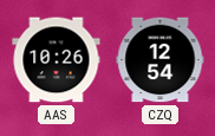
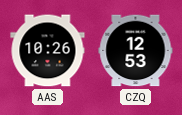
CZQ: 12:54 -> 12:53
